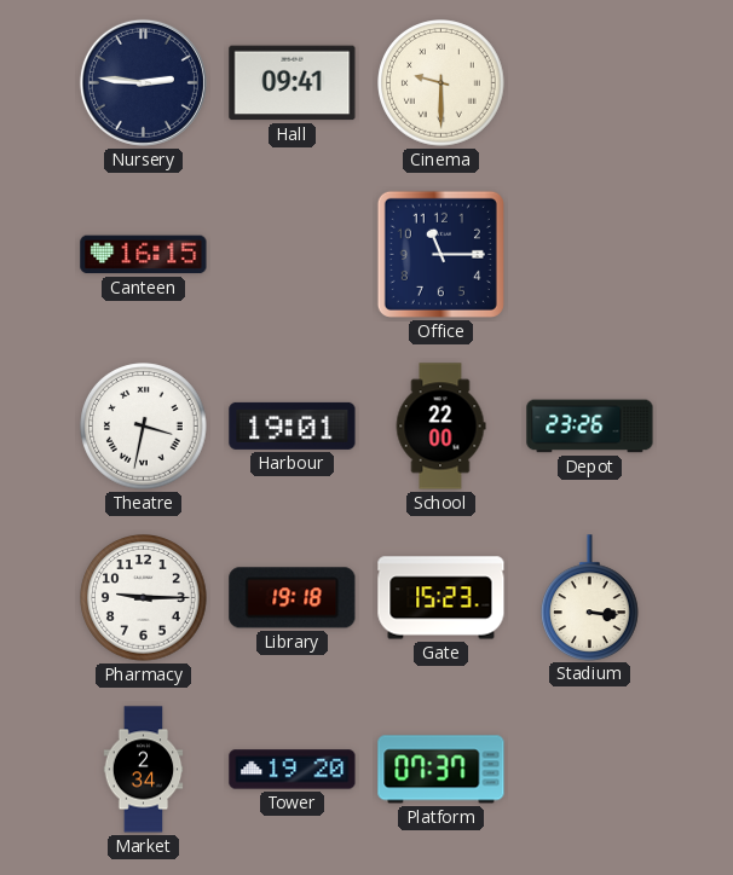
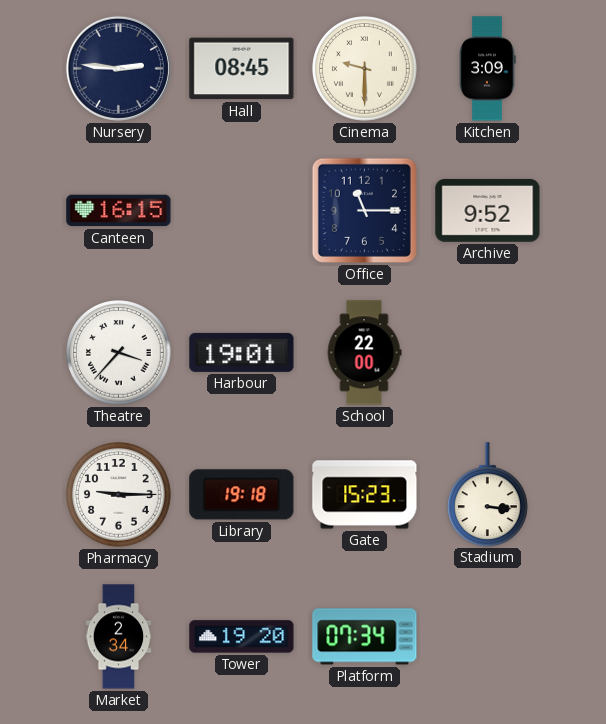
Hall: 09:41 -> 08:45
Kitchen: none -> 3:09
Archive: none -> 9:52
Theatre: 3:32 -> 3:37
Depot: 23:26 -> none
Platform: 07:37 -> 07:34
